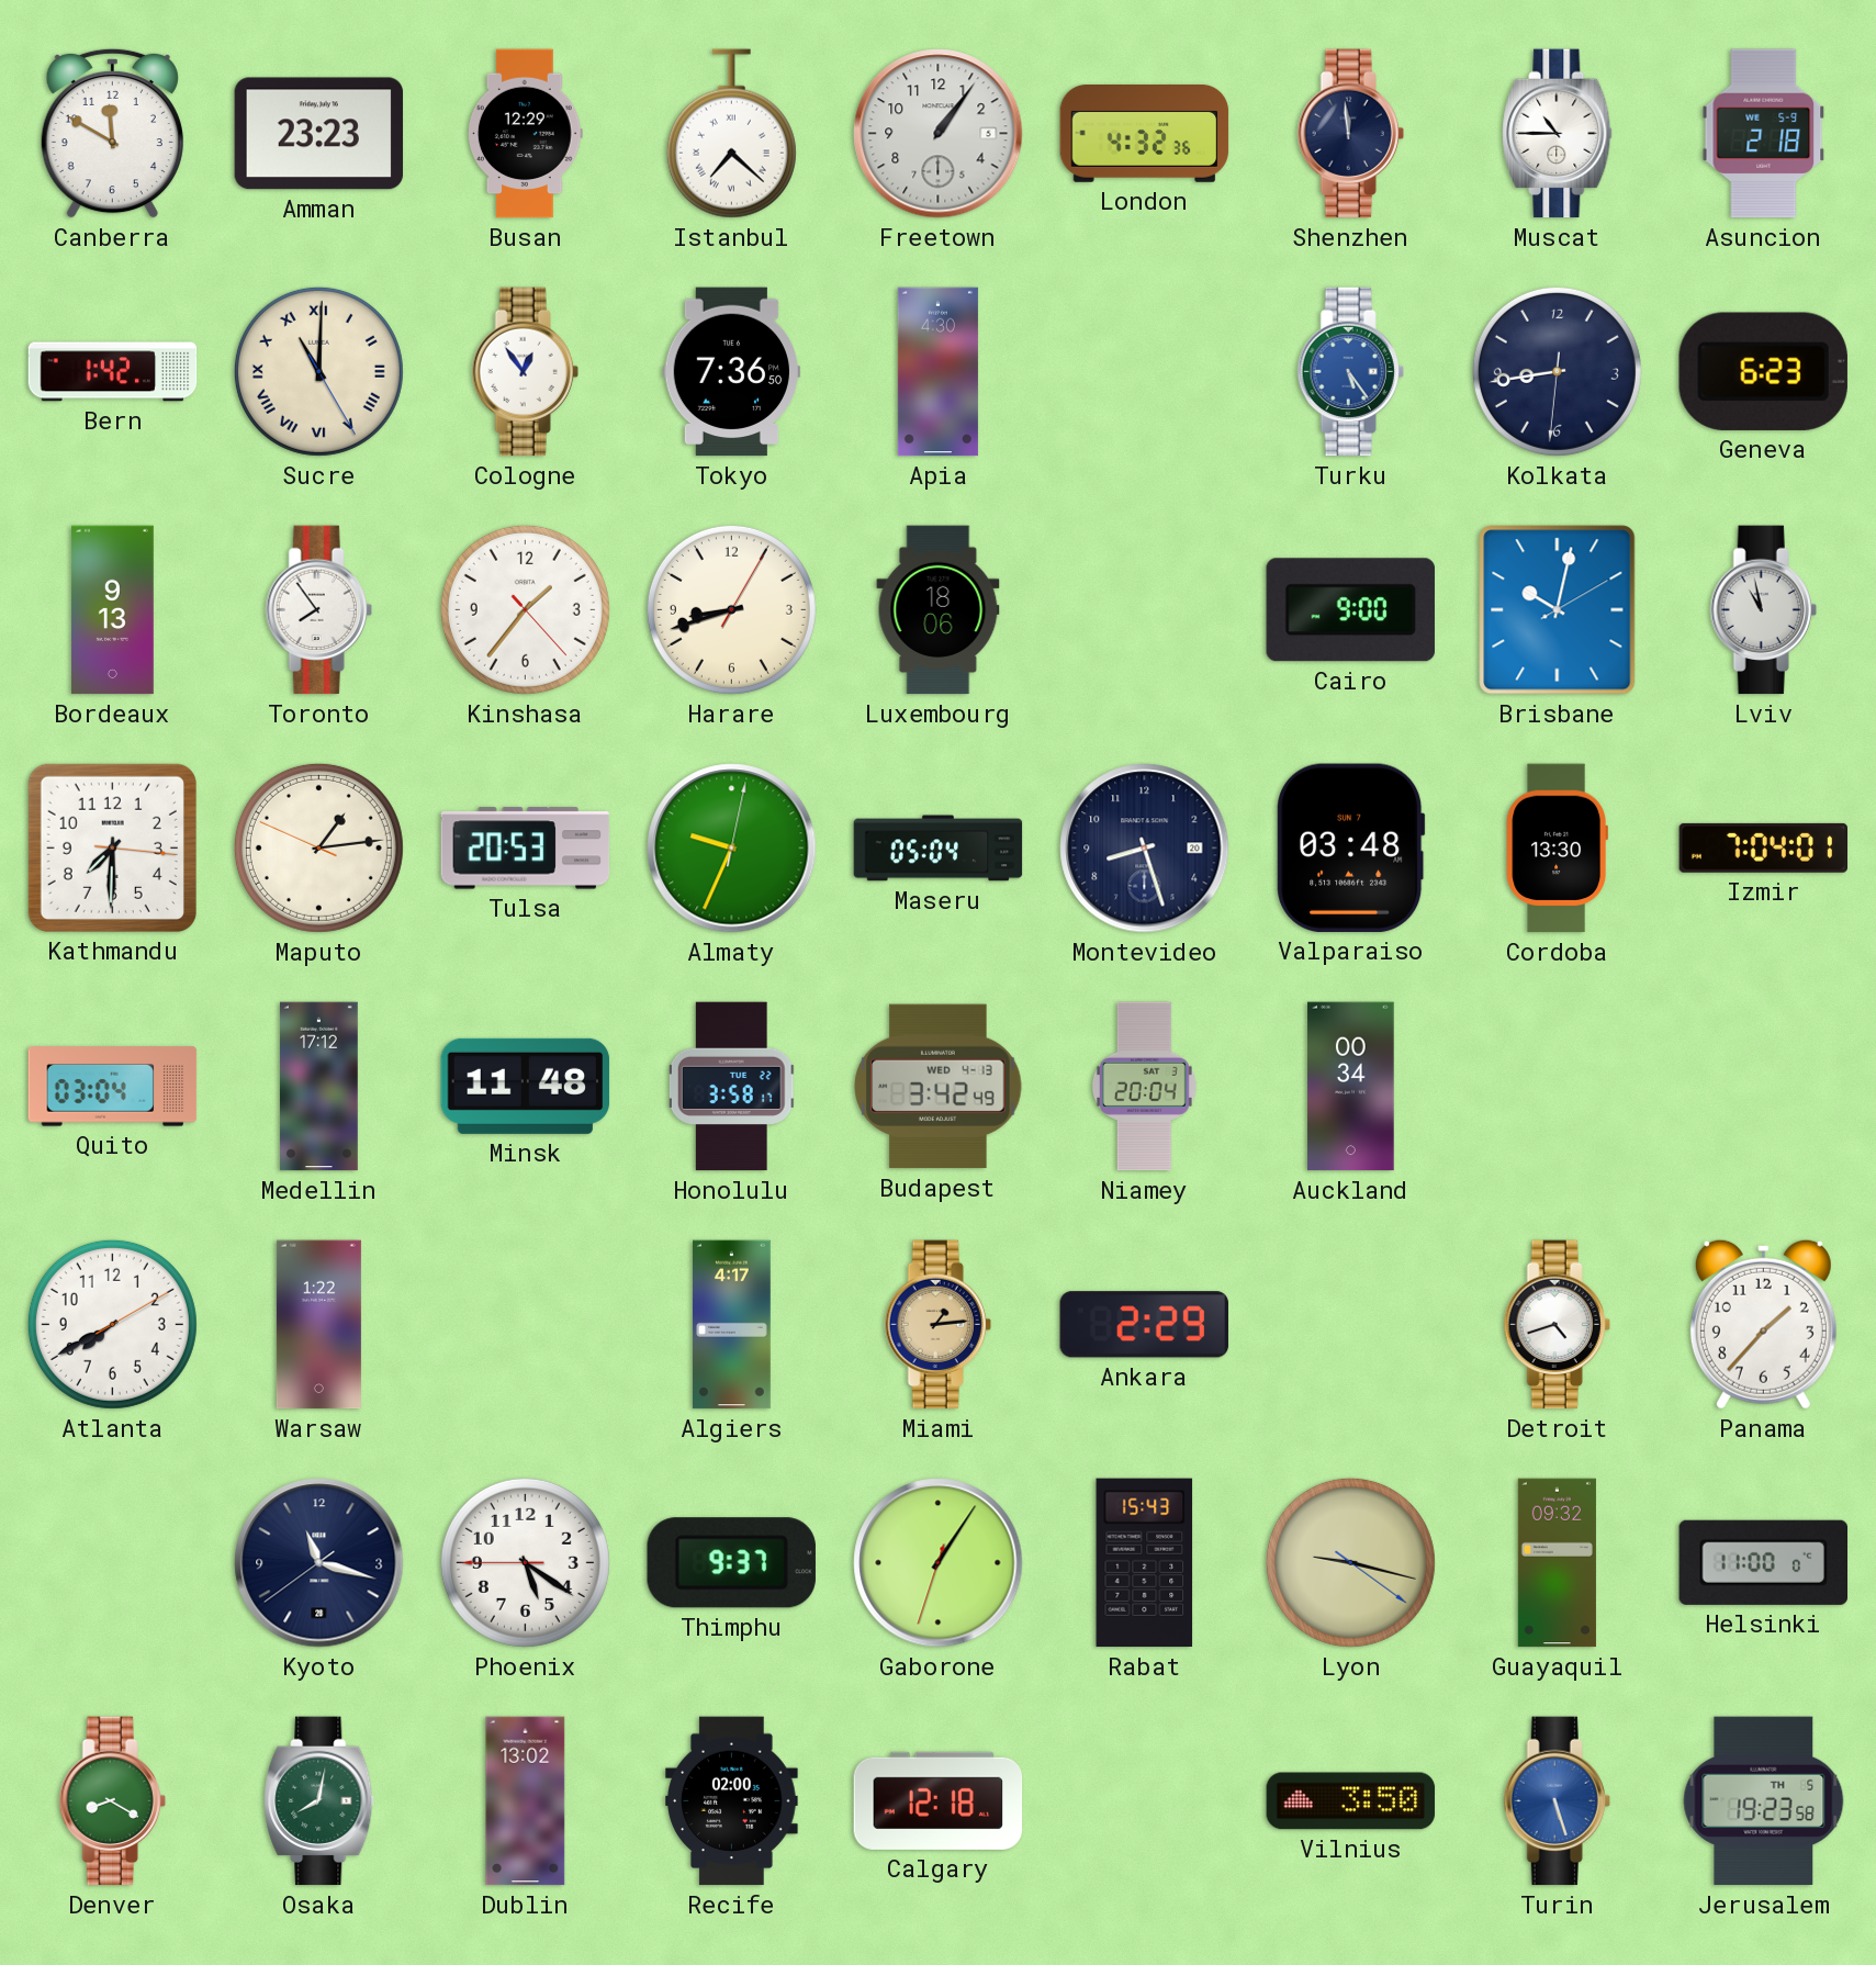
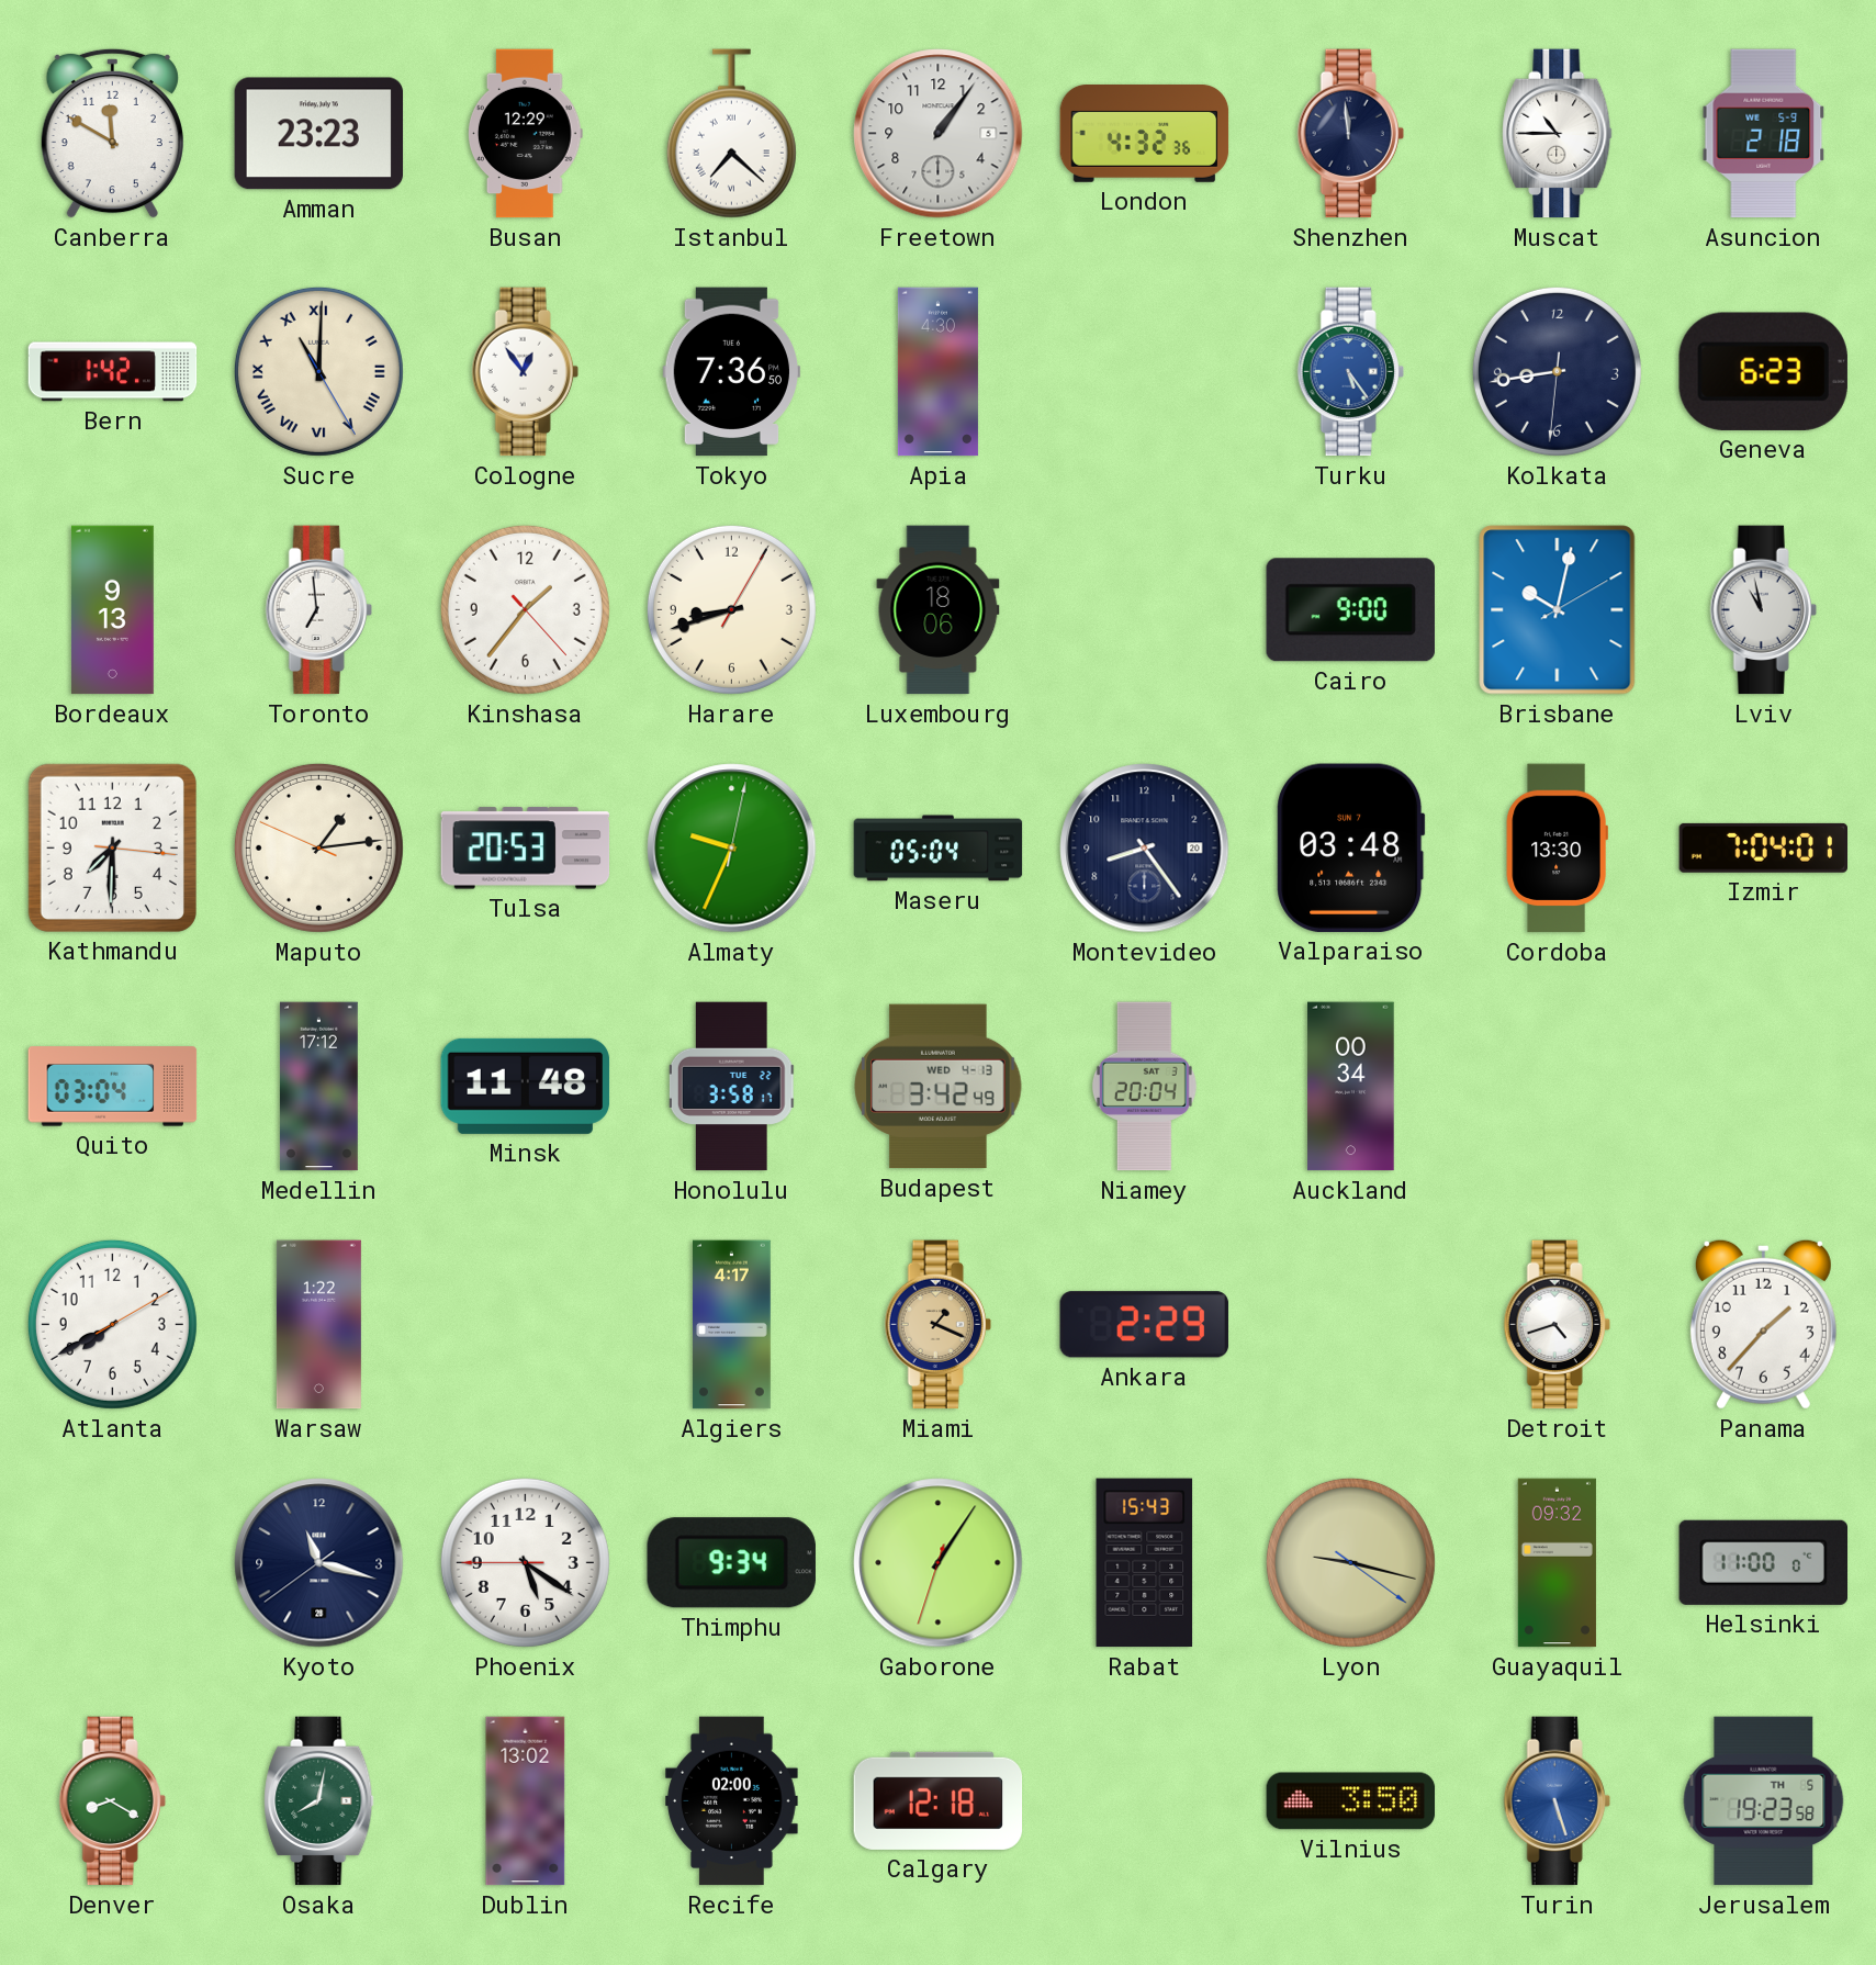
Toronto: 7:54 -> 6:59
Montevideo: 8:27 -> 8:24
Miami: 1:14 -> 1:19
Thimphu: 9:37 -> 9:34
